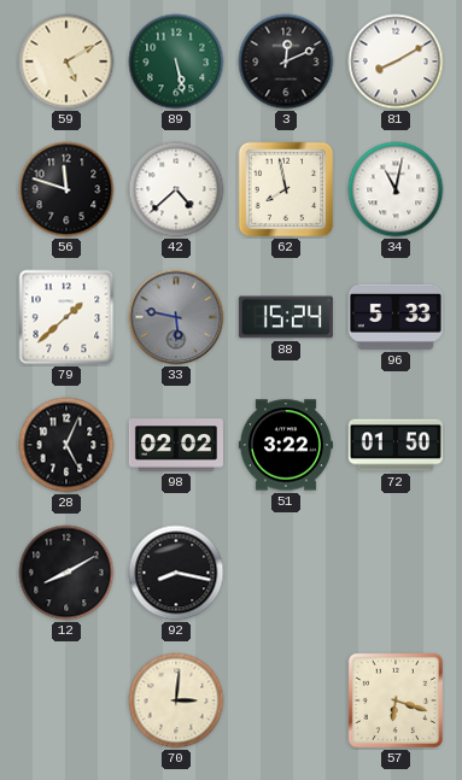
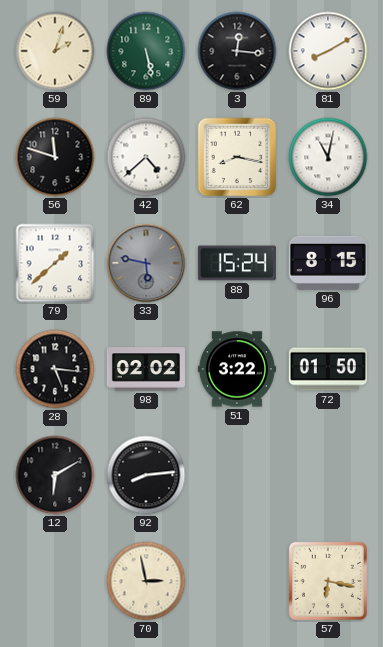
59: 5:10 -> 2:03
3: 12:11 -> 12:16
62: 7:58 -> 8:17
96: 5:33 -> 8:15
28: 5:04 -> 5:16
12: 8:10 -> 6:10
92: 8:17 -> 8:14
70: 3:01 -> 2:58
57: 6:18 -> 6:17
